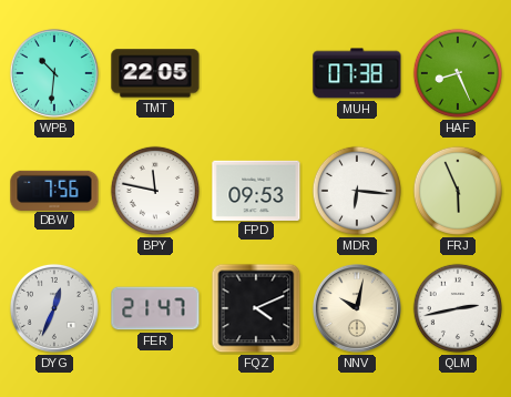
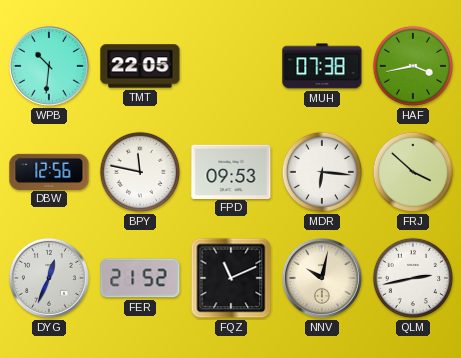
HAF: 8:26 -> 3:43
DBW: 7:56 -> 12:56
FRJ: 5:56 -> 3:52
FER: 21:47 -> 21:52
FQZ: 4:11 -> 11:11
